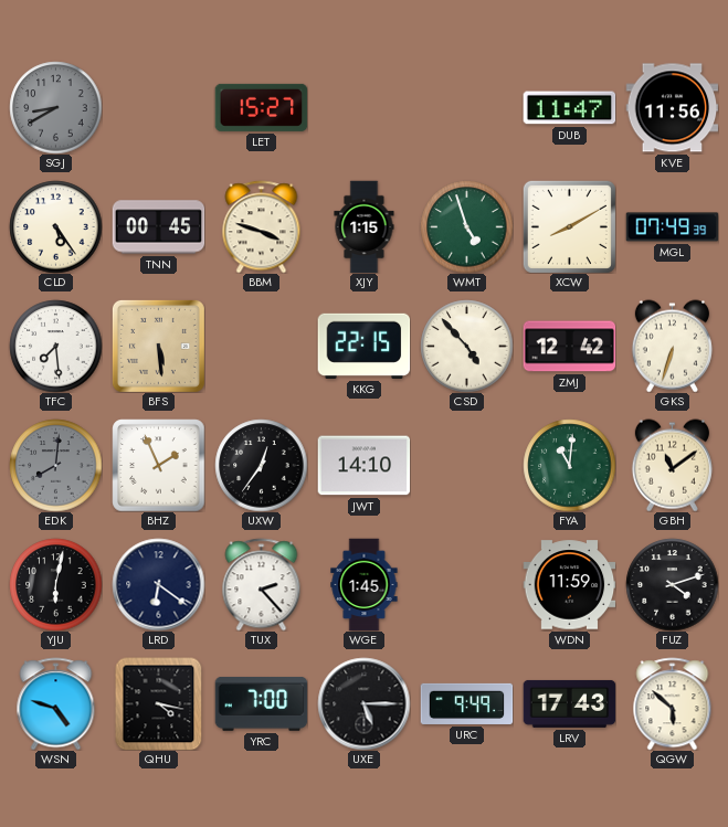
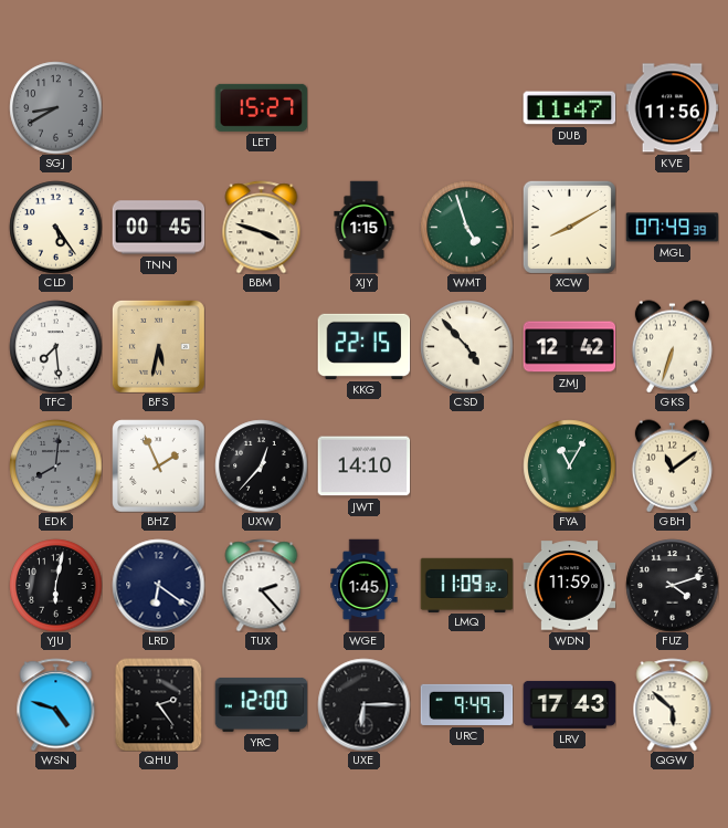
BFS: 5:29 -> 5:32
UXW: 12:36 -> 12:37
FYA: 11:01 -> 11:05
LMQ: none -> 11:09
QHU: 4:17 -> 2:24
YRC: 7:00 -> 12:00
UXE: 5:15 -> 6:15
